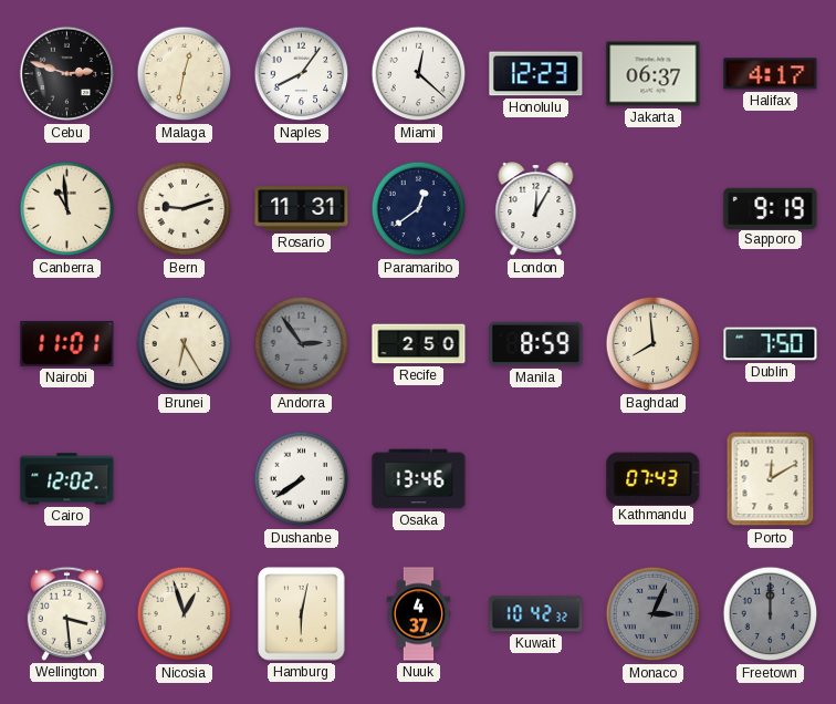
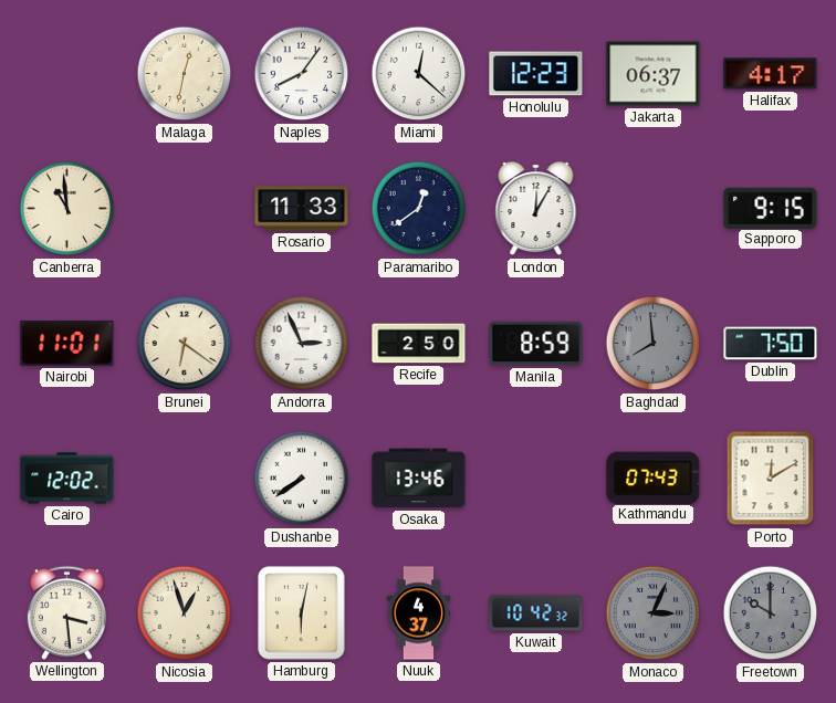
Cebu: 2:48 -> none
Bern: 9:12 -> none
Rosario: 11:31 -> 11:33
Sapporo: 9:19 -> 9:15
Brunei: 6:25 -> 6:21
Andorra: 2:54 -> 2:56
Andorra dial: grey -> white
Baghdad dial: cream -> grey
Freetown: 12:00 -> 10:00
